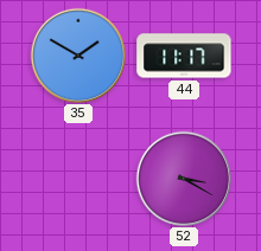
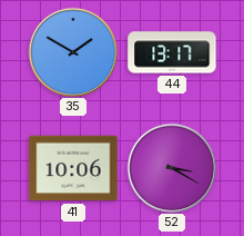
44: 11:17 -> 13:17
41: none -> 10:06
